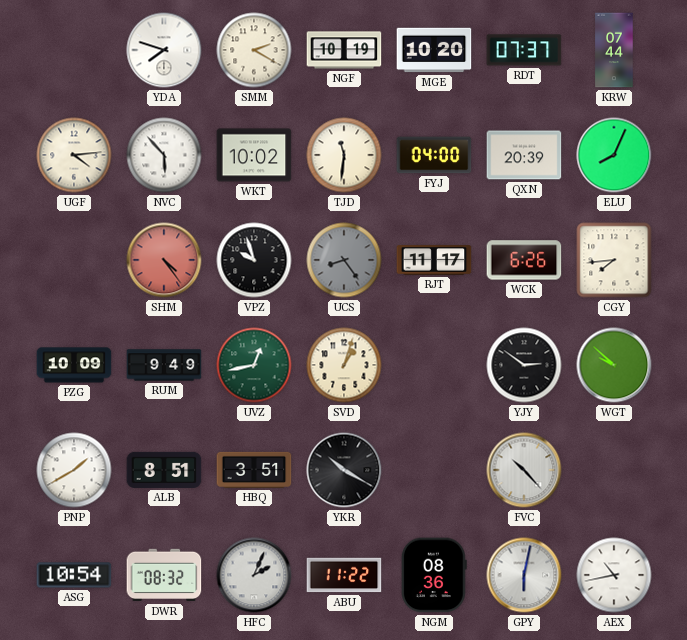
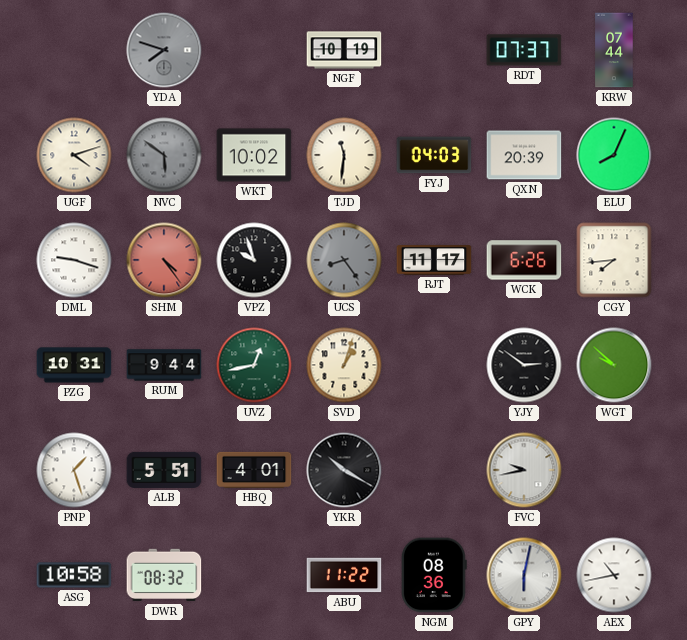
YDA dial: white -> grey
SMM: 2:20 -> none
MGE: 10:20 -> none
UGF: 4:14 -> 4:12
NVC: 5:53 -> 5:51
NVC dial: white -> grey
FYJ: 04:00 -> 04:03
DML: none -> 9:18
PZG: 10:09 -> 10:31
RUM: 9:49 -> 9:44
PNP: 1:40 -> 1:27
ALB: 8:51 -> 5:51
HBQ: 3:51 -> 4:01
FVC: 10:23 -> 9:43
ASG: 10:54 -> 10:58
HFC: 2:04 -> none
